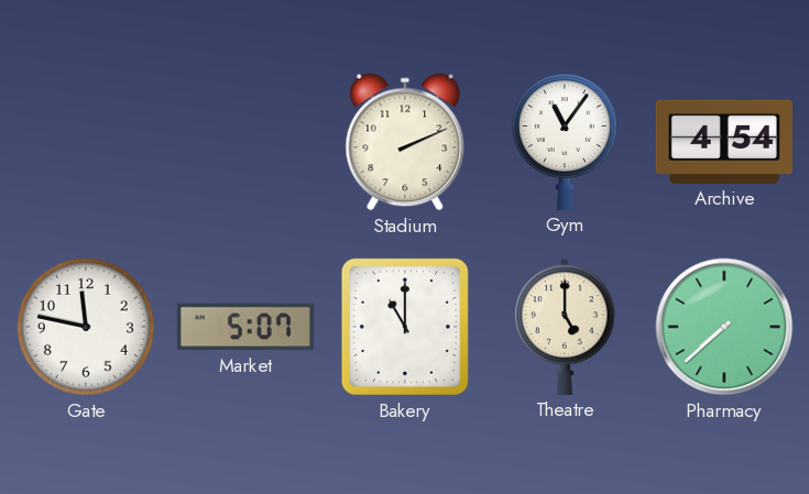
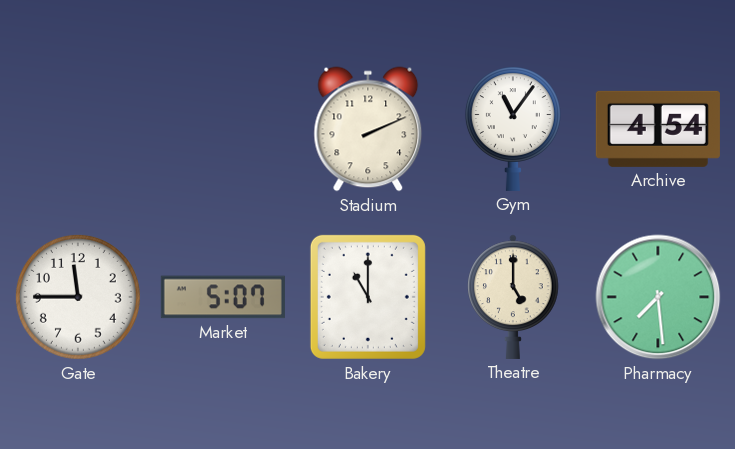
Gate: 11:47 -> 11:45
Pharmacy: 7:38 -> 7:29
